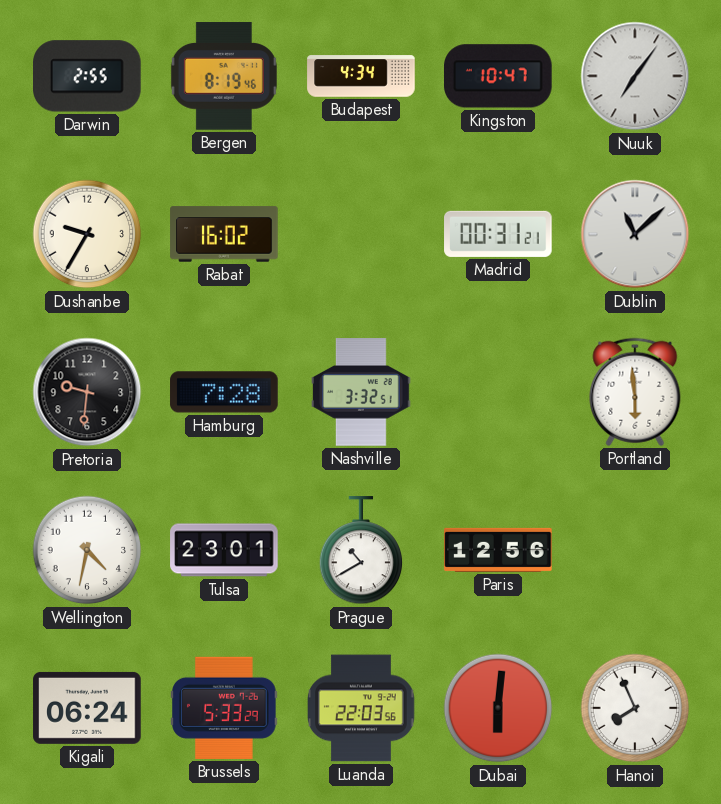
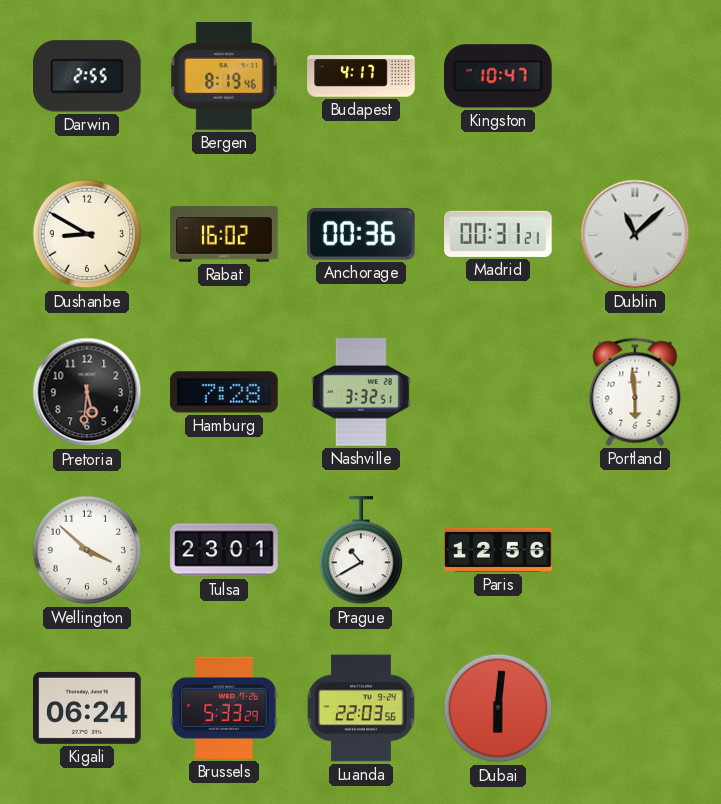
Budapest: 4:34 -> 4:17
Nuuk: 7:06 -> none
Dushanbe: 9:35 -> 8:50
Anchorage: none -> 00:36
Pretoria: 9:31 -> 5:31
Wellington: 4:32 -> 3:52
Hanoi: 7:56 -> none
